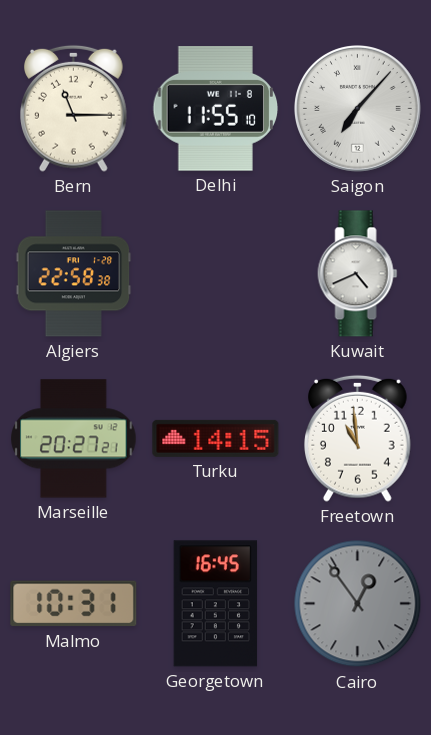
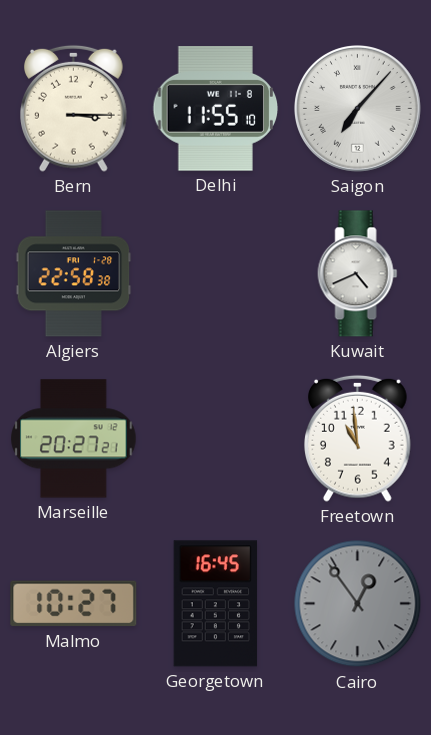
Bern: 11:15 -> 3:15
Turku: 14:15 -> none
Malmo: 10:31 -> 10:27
